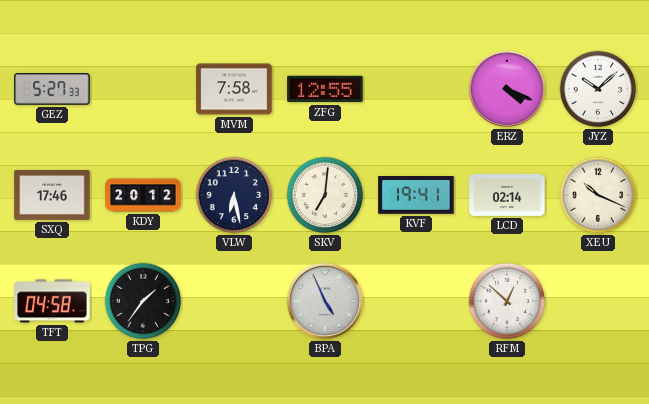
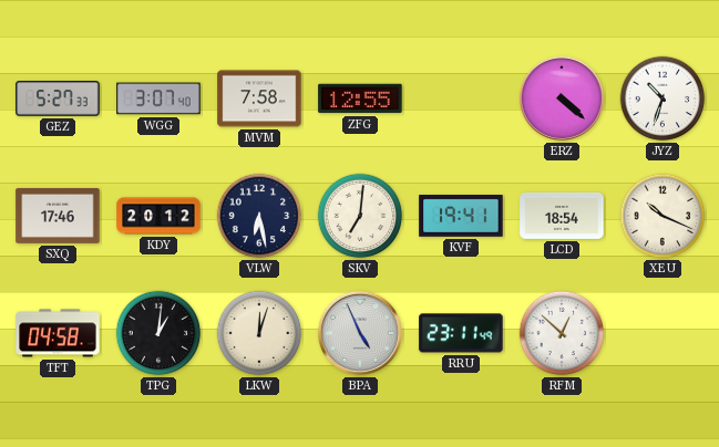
WGG: none -> 3:07
ERZ: 4:19 -> 4:22
JYZ: 10:08 -> 10:33
LCD: 02:14 -> 18:54
TPG: 1:36 -> 1:01
LKW: none -> 12:03
RRU: none -> 23:11
